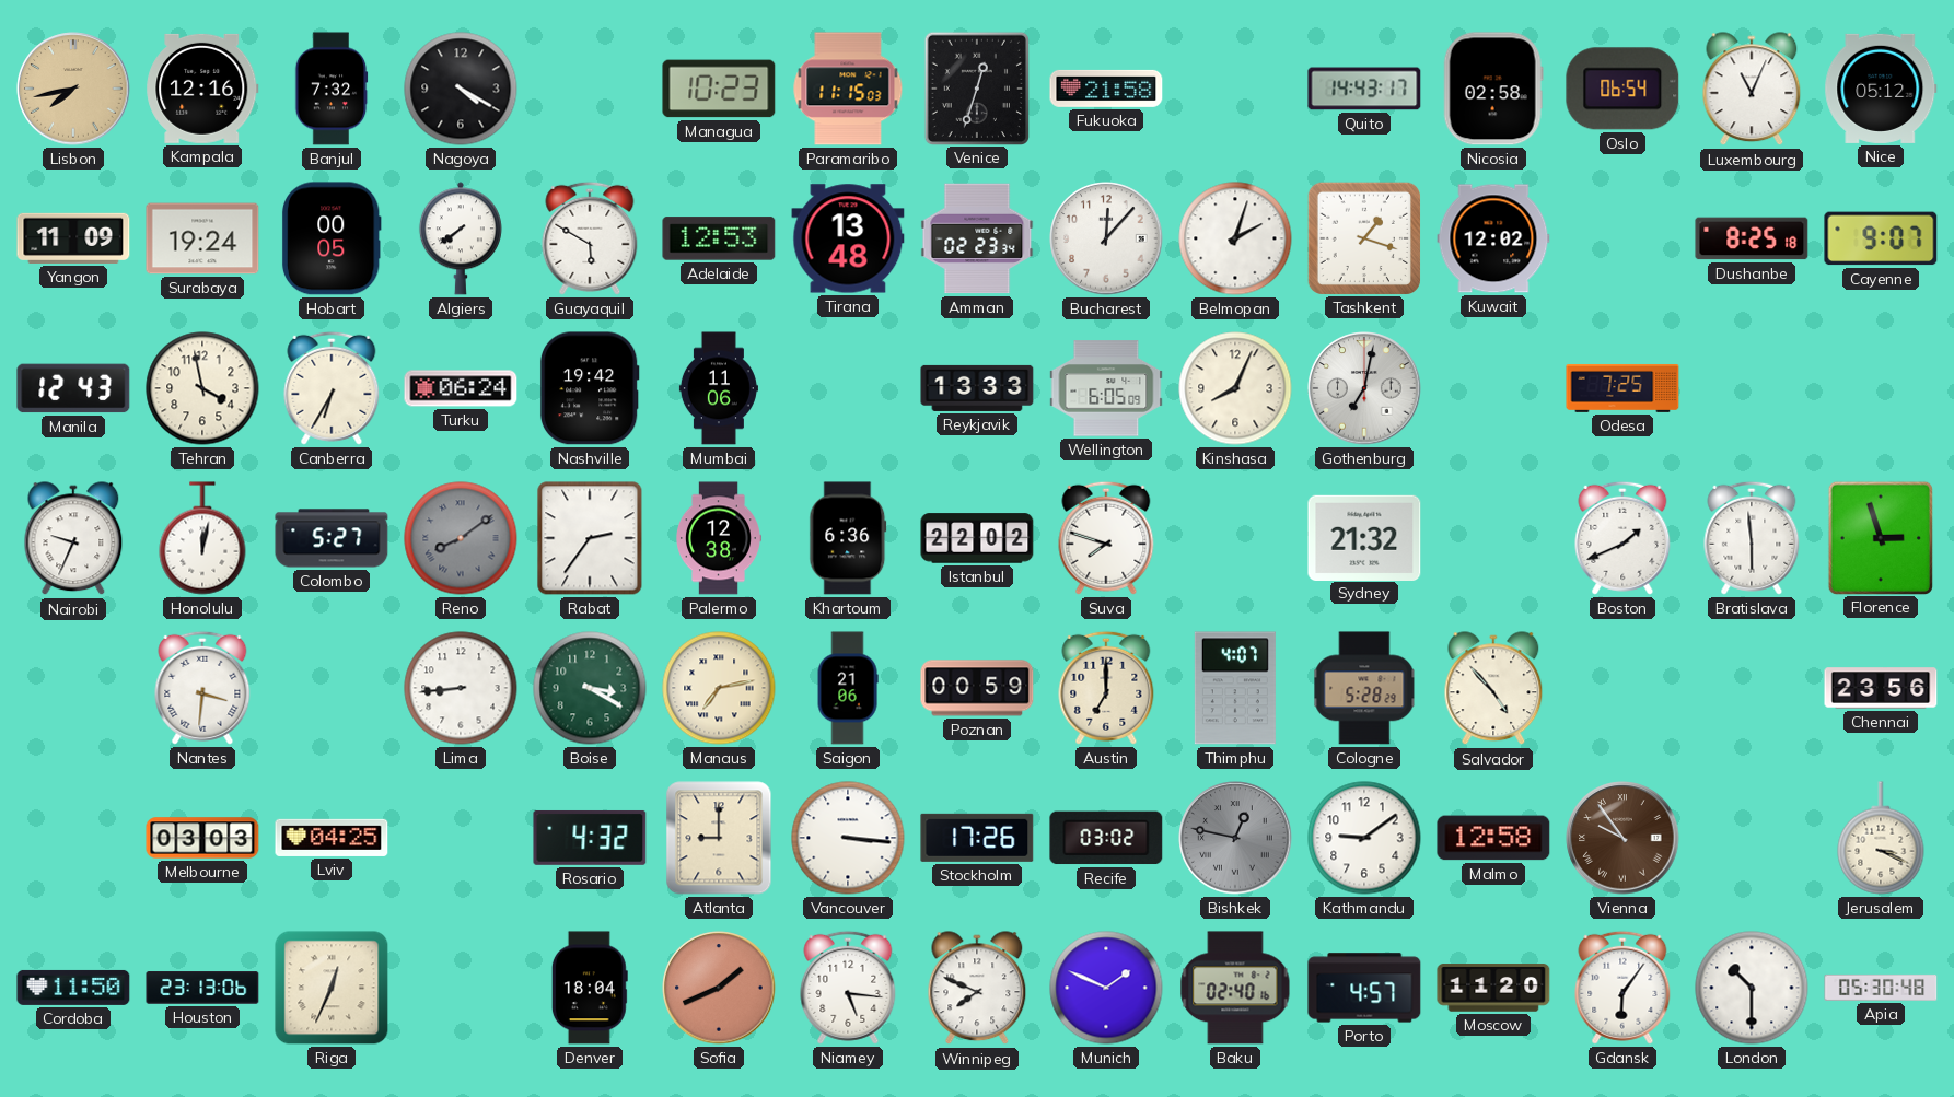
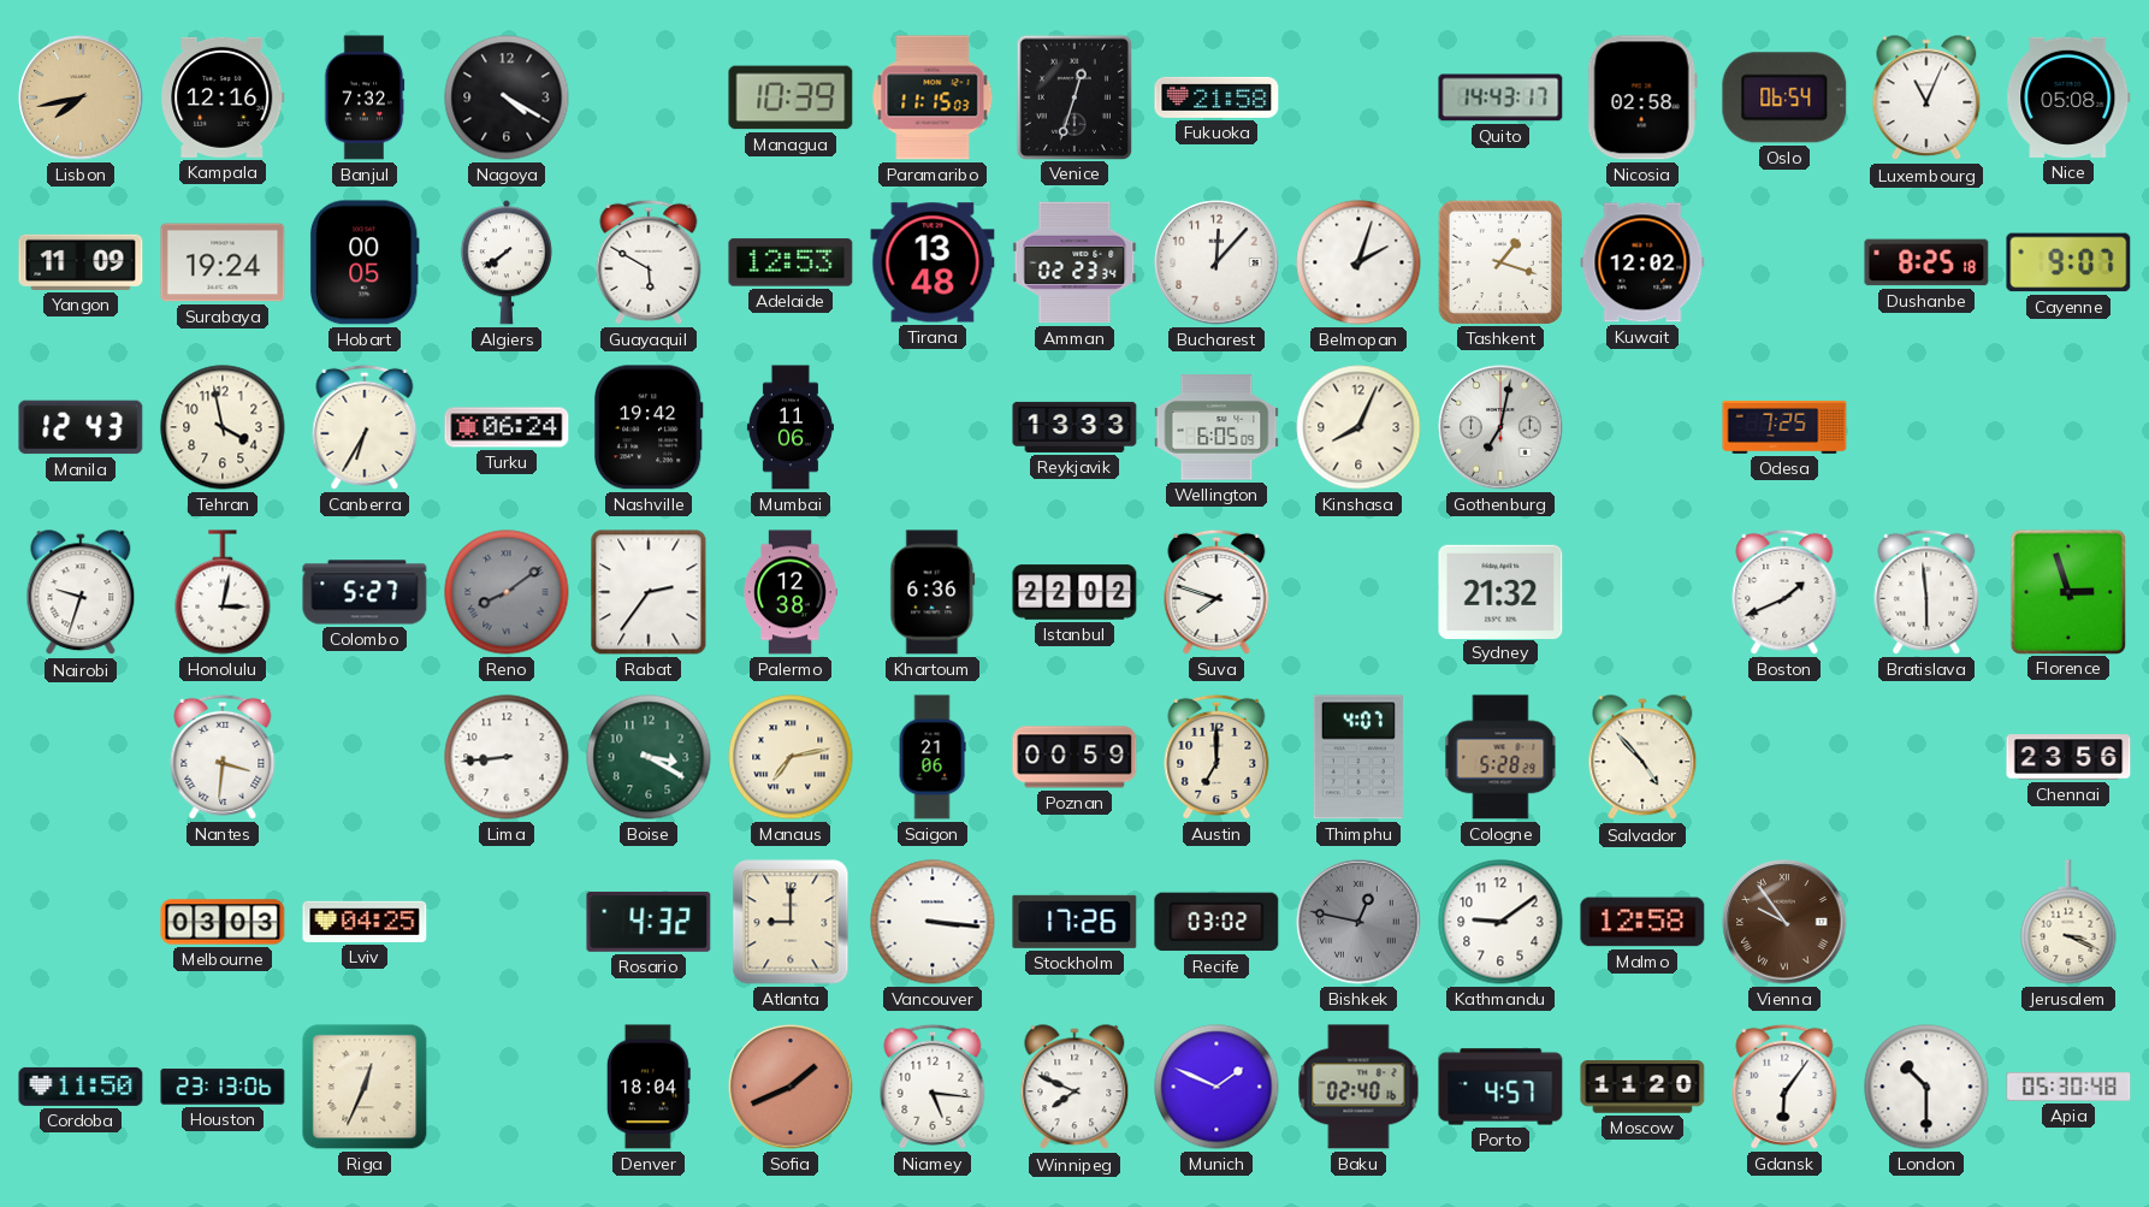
Managua: 10:23 -> 10:39
Nice: 05:12 -> 05:08
Nairobi: 9:34 -> 9:33
Honolulu: 12:02 -> 3:02
